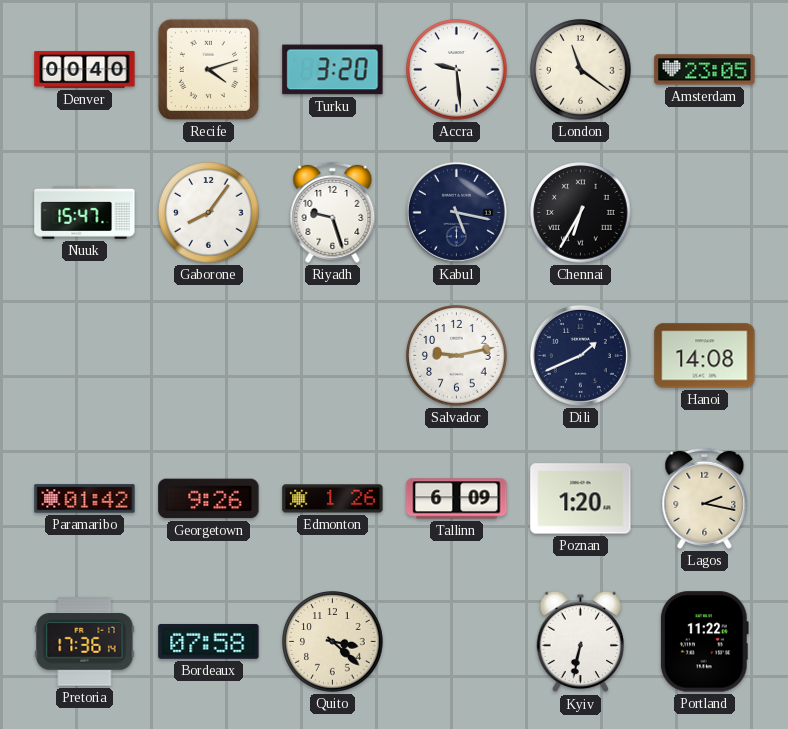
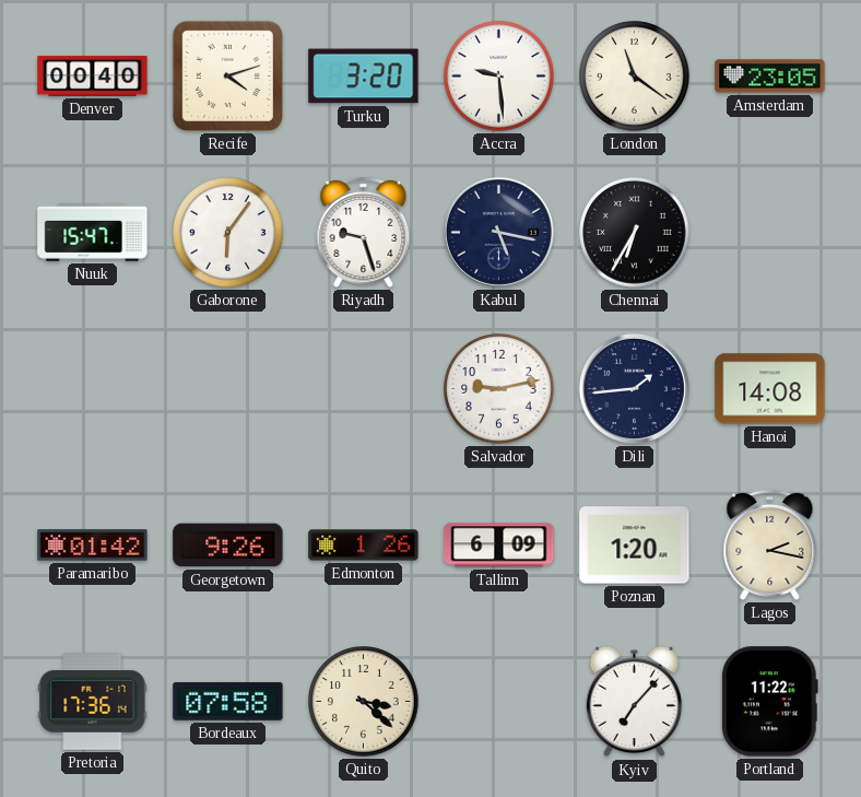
Gaborone: 8:06 -> 6:06
Dili: 1:41 -> 1:44
Kyiv: 6:32 -> 7:07
